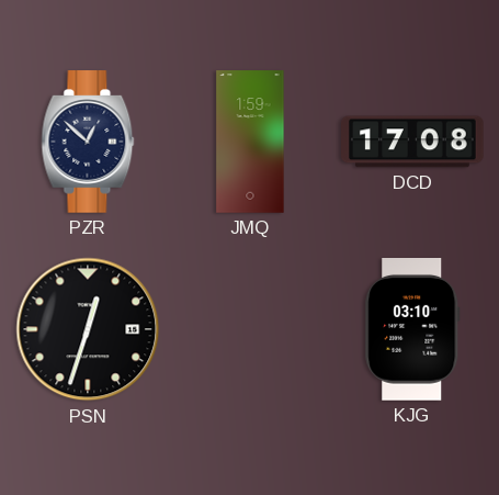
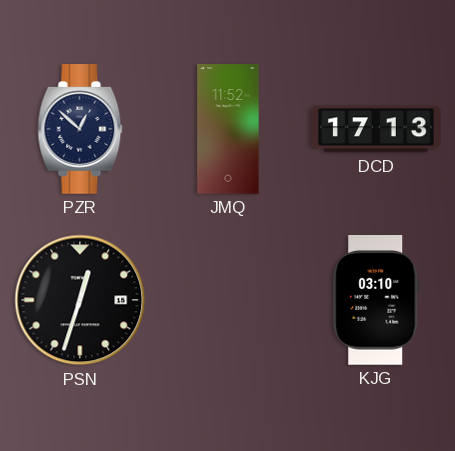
JMQ: 1:59 -> 11:52
DCD: 17:08 -> 17:13
